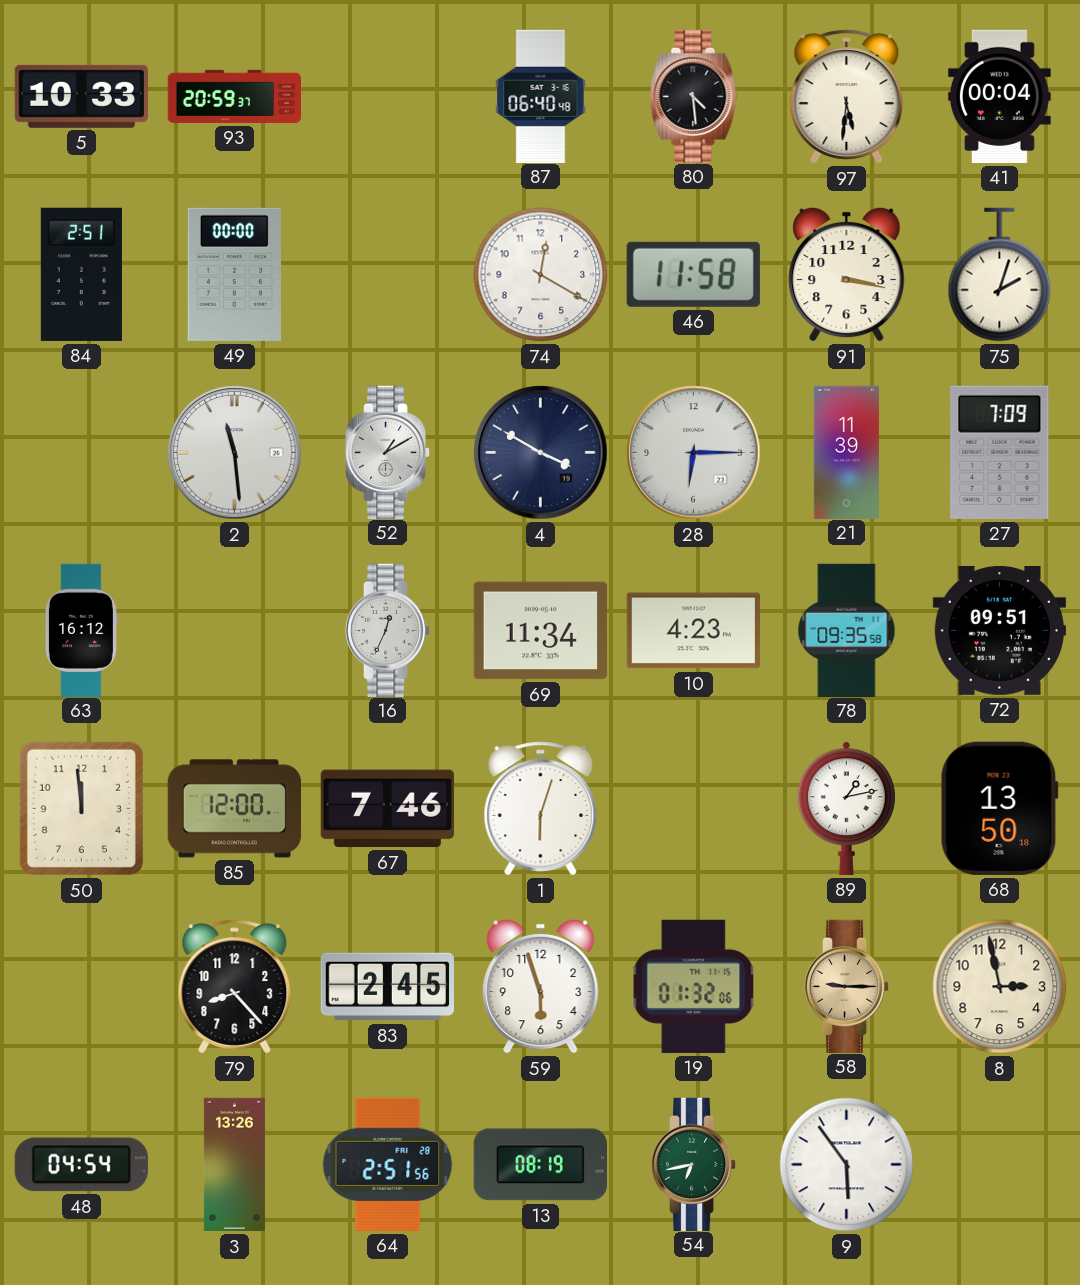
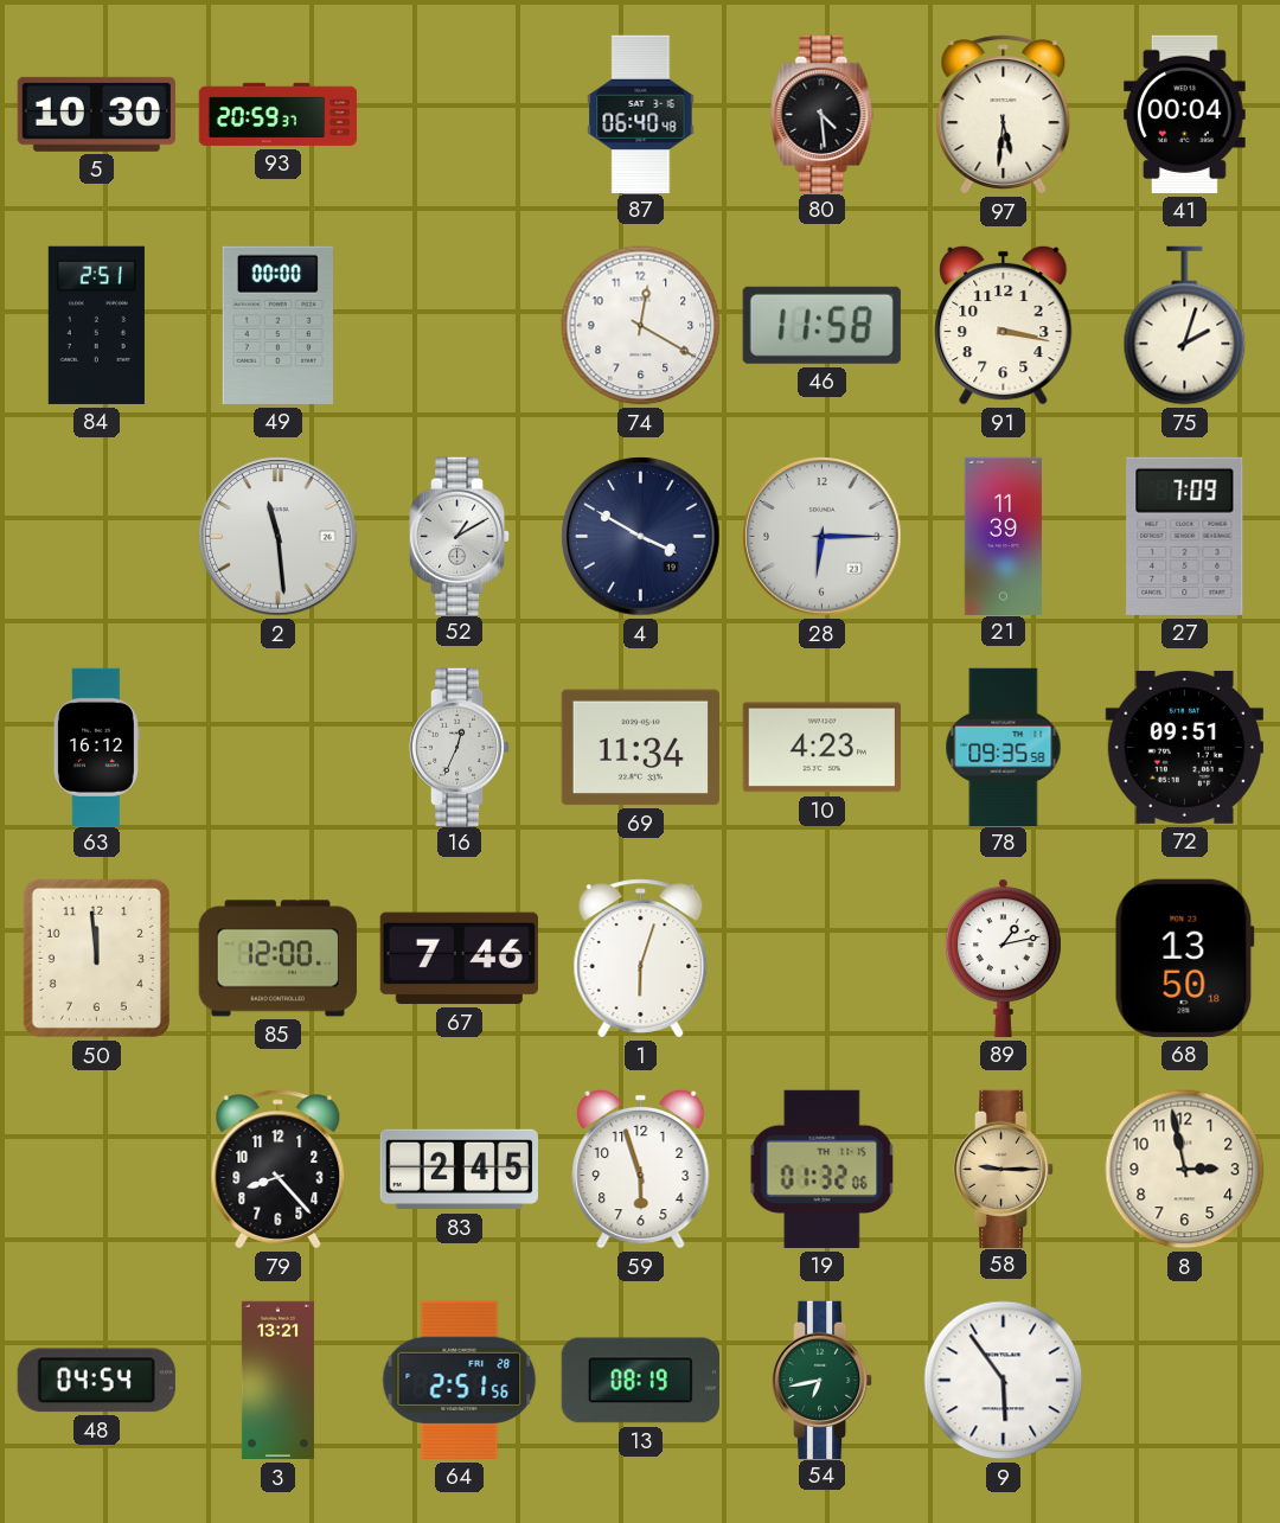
5: 10:33 -> 10:30
3: 13:26 -> 13:21
